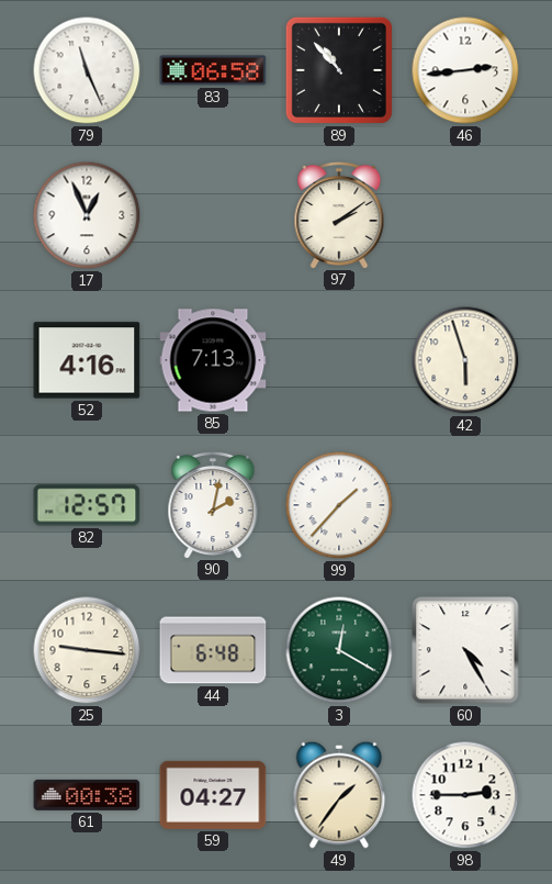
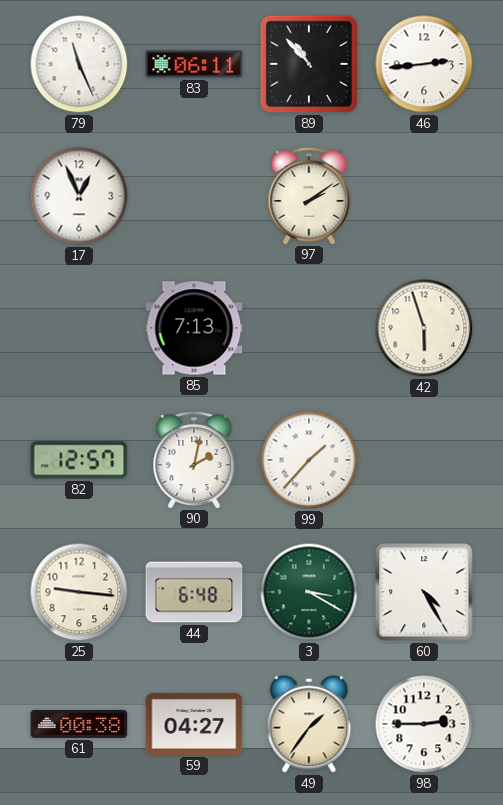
83: 06:58 -> 06:11
52: 4:16 -> none
3: 12:20 -> 3:20
